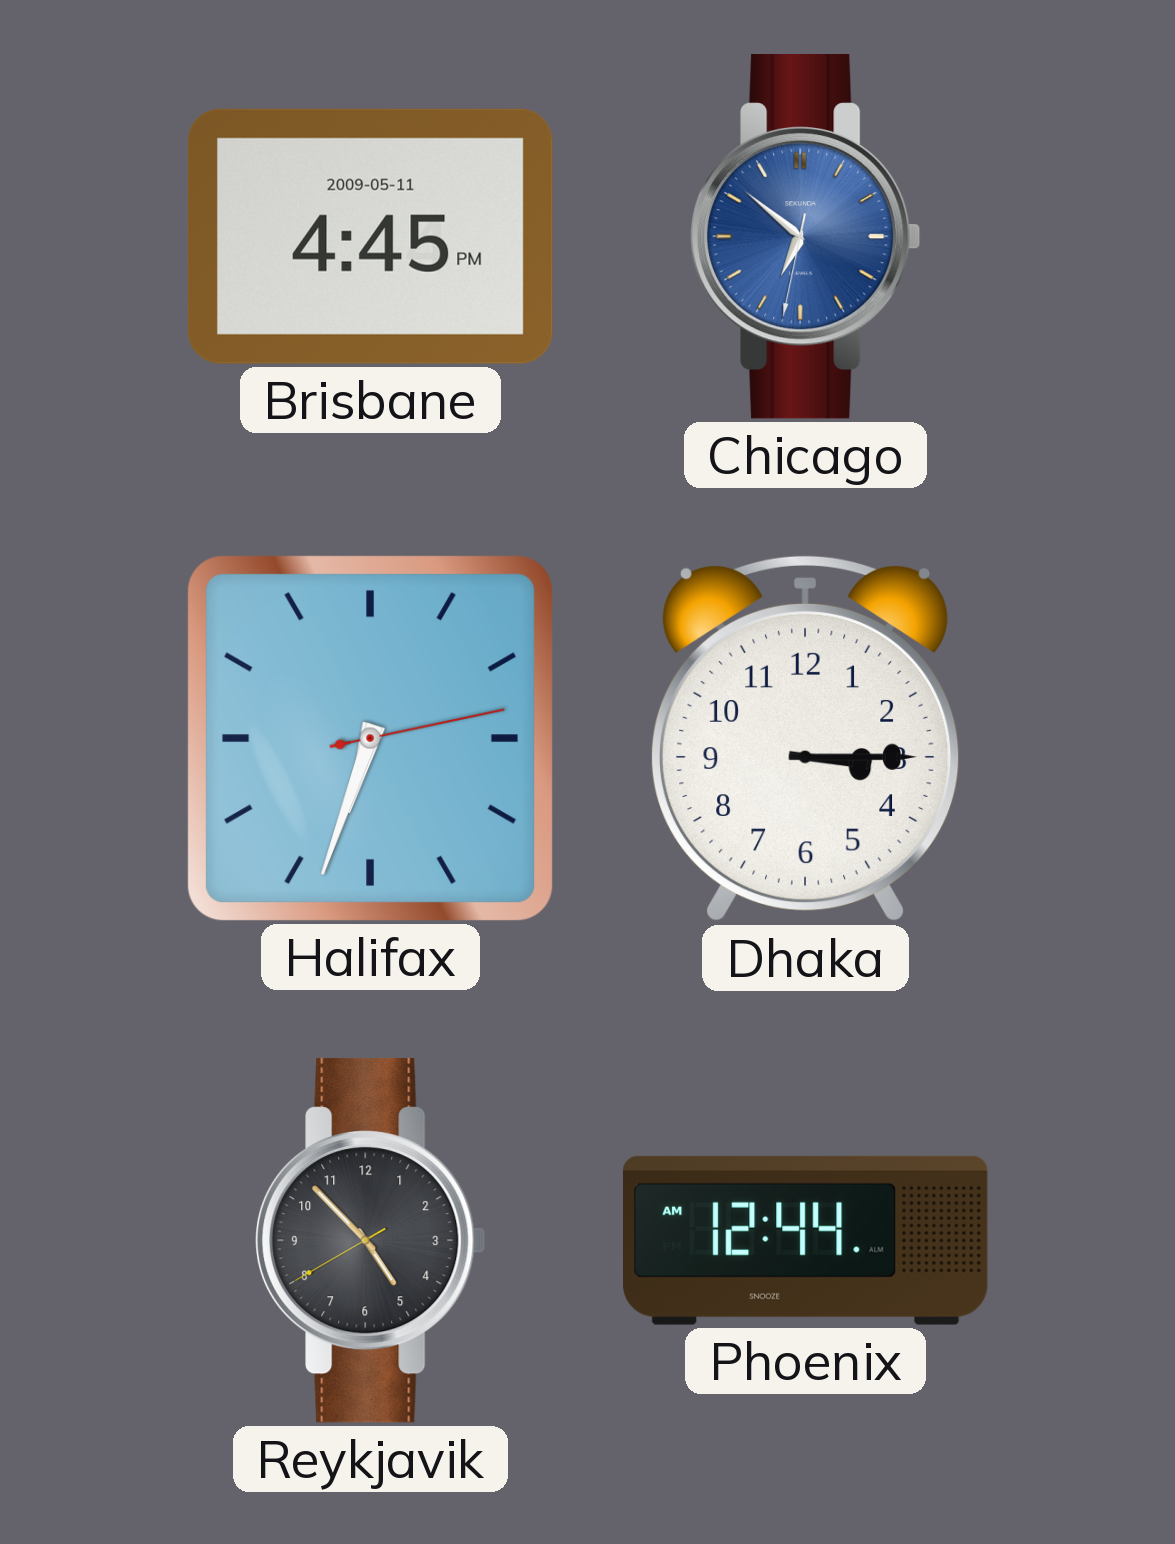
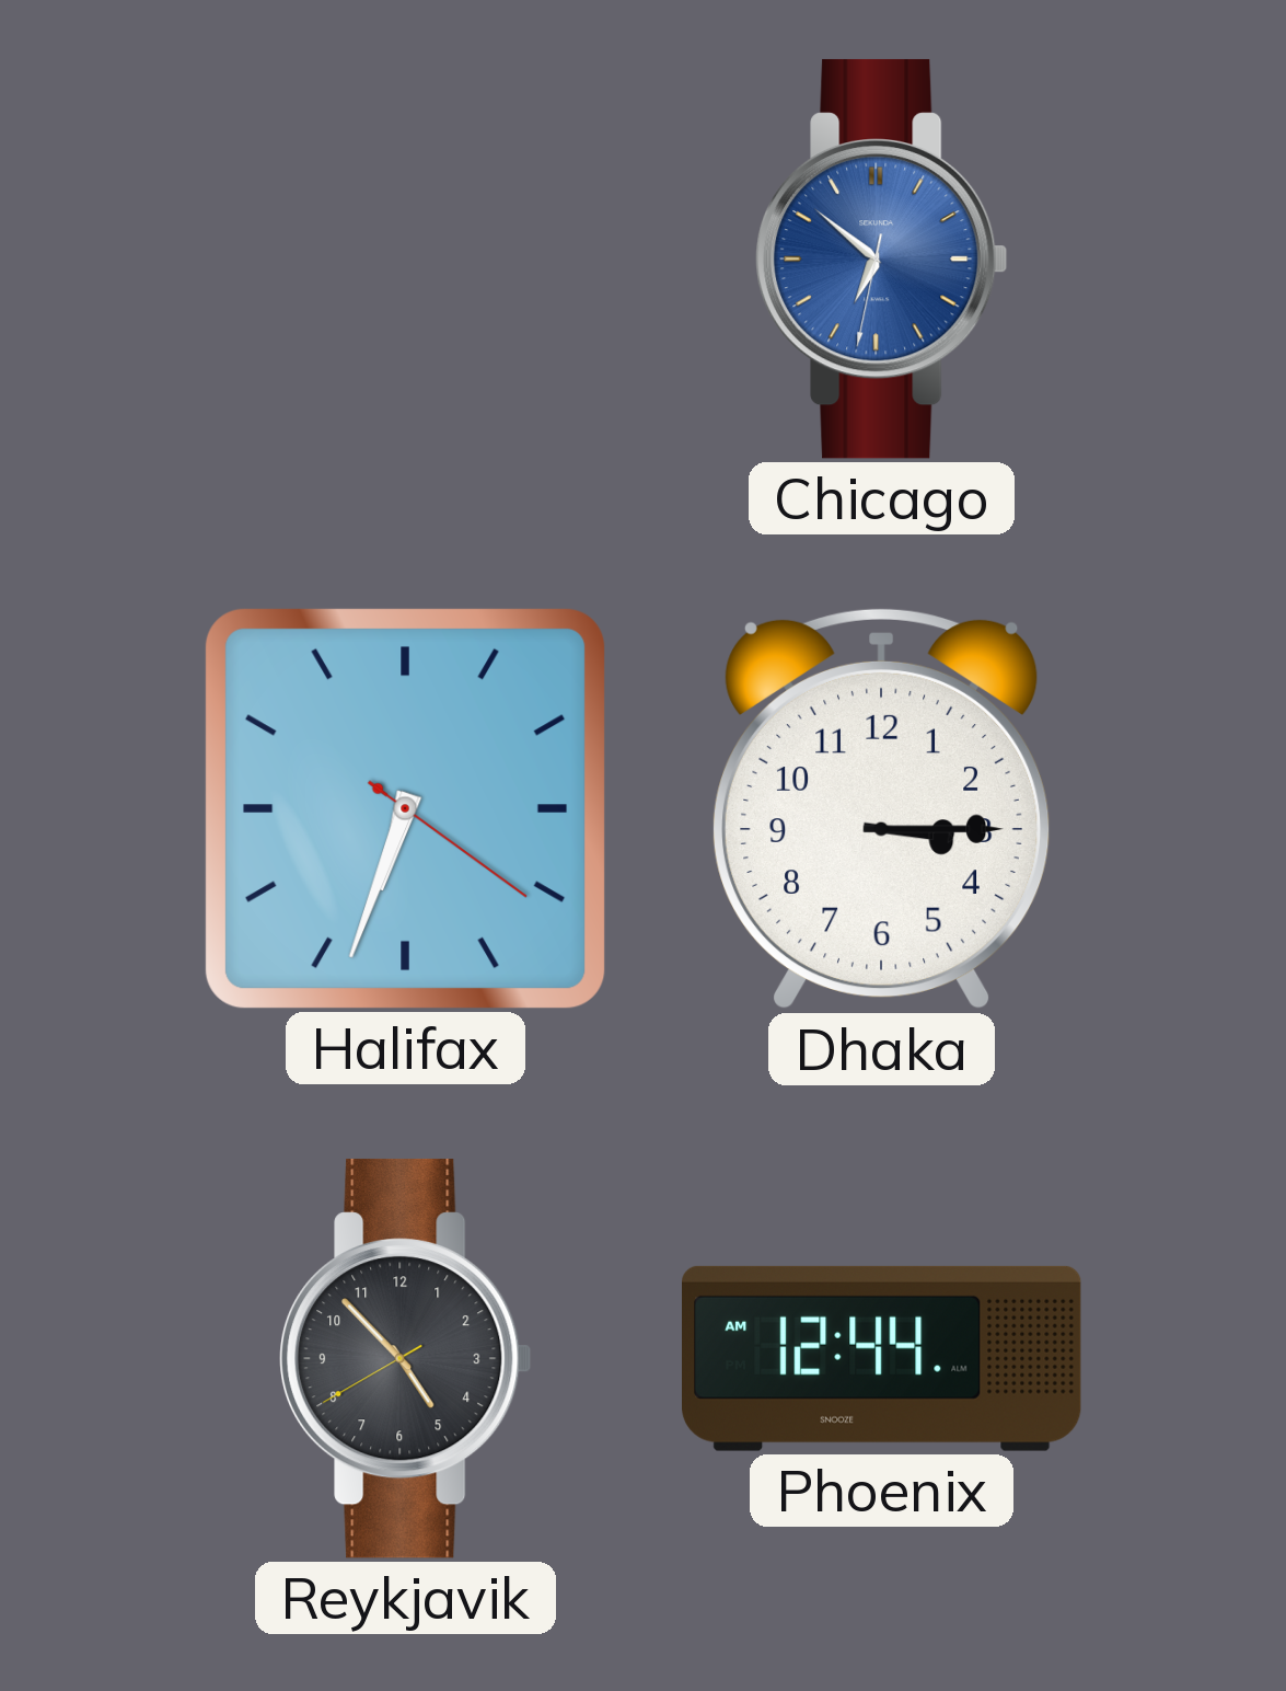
Brisbane: 4:45 -> none
Halifax: 6:33:13 -> 6:33:21
